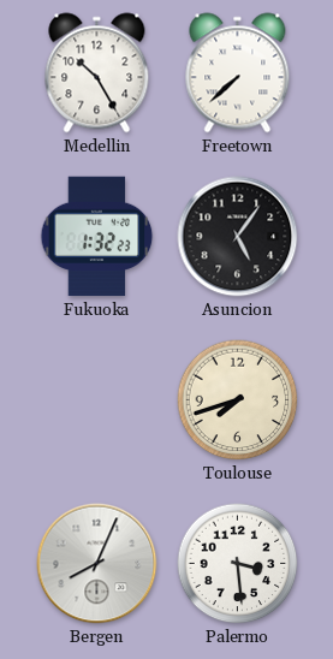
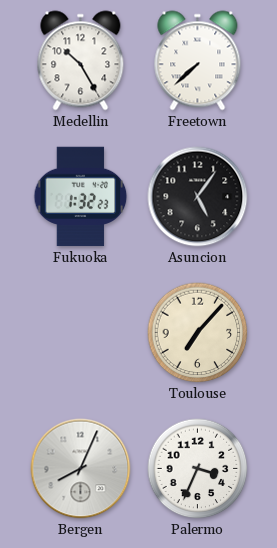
Toulouse: 7:42 -> 7:07
Palermo: 3:29 -> 3:34
